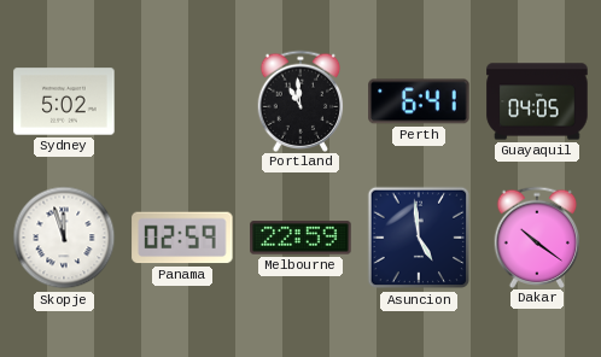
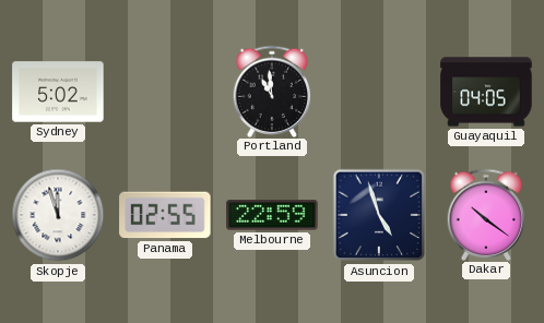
Perth: 6:41 -> none
Panama: 02:59 -> 02:55
Asuncion: 4:59 -> 4:57
